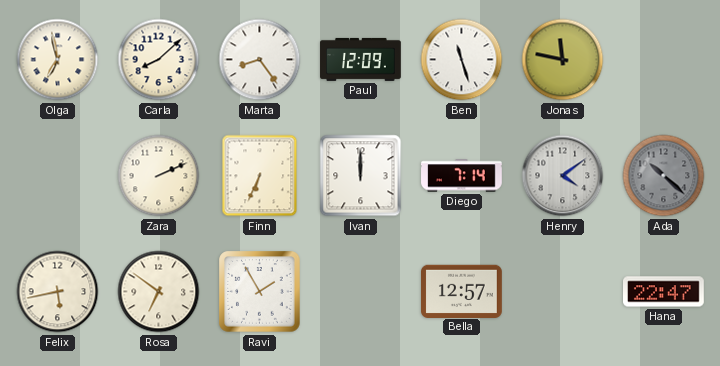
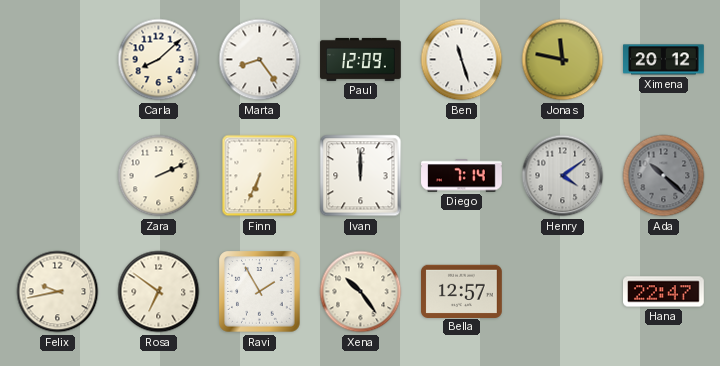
Olga: 6:58 -> none
Ximena: none -> 20:12
Felix: 5:43 -> 9:43
Xena: none -> 10:24
